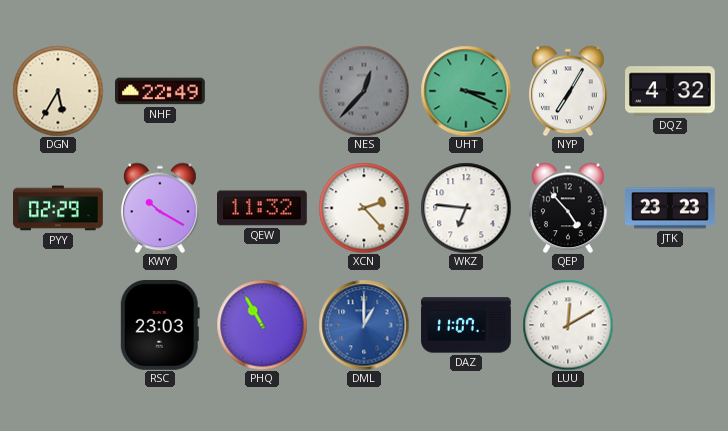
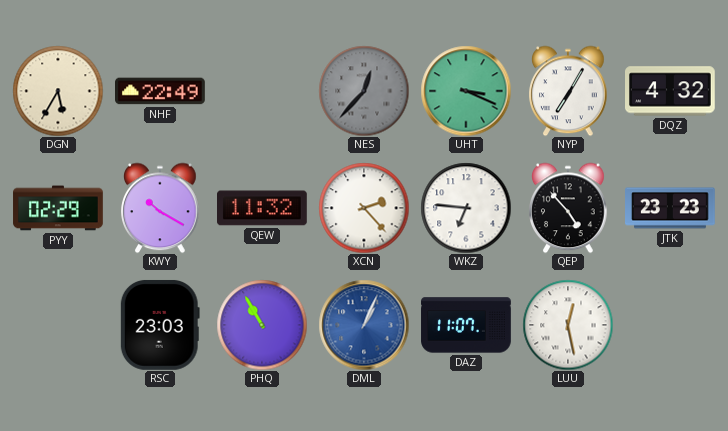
DML: 1:00 -> 1:04
LUU: 12:10 -> 12:28
